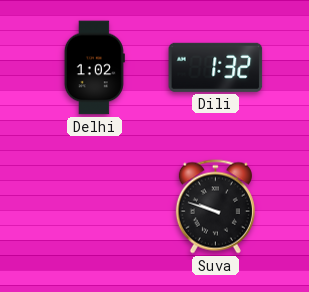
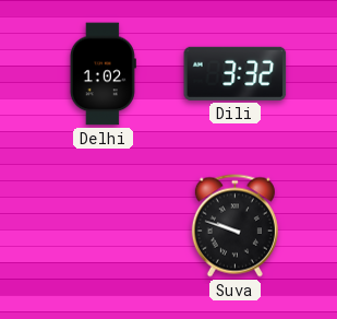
Dili: 1:32 -> 3:32
